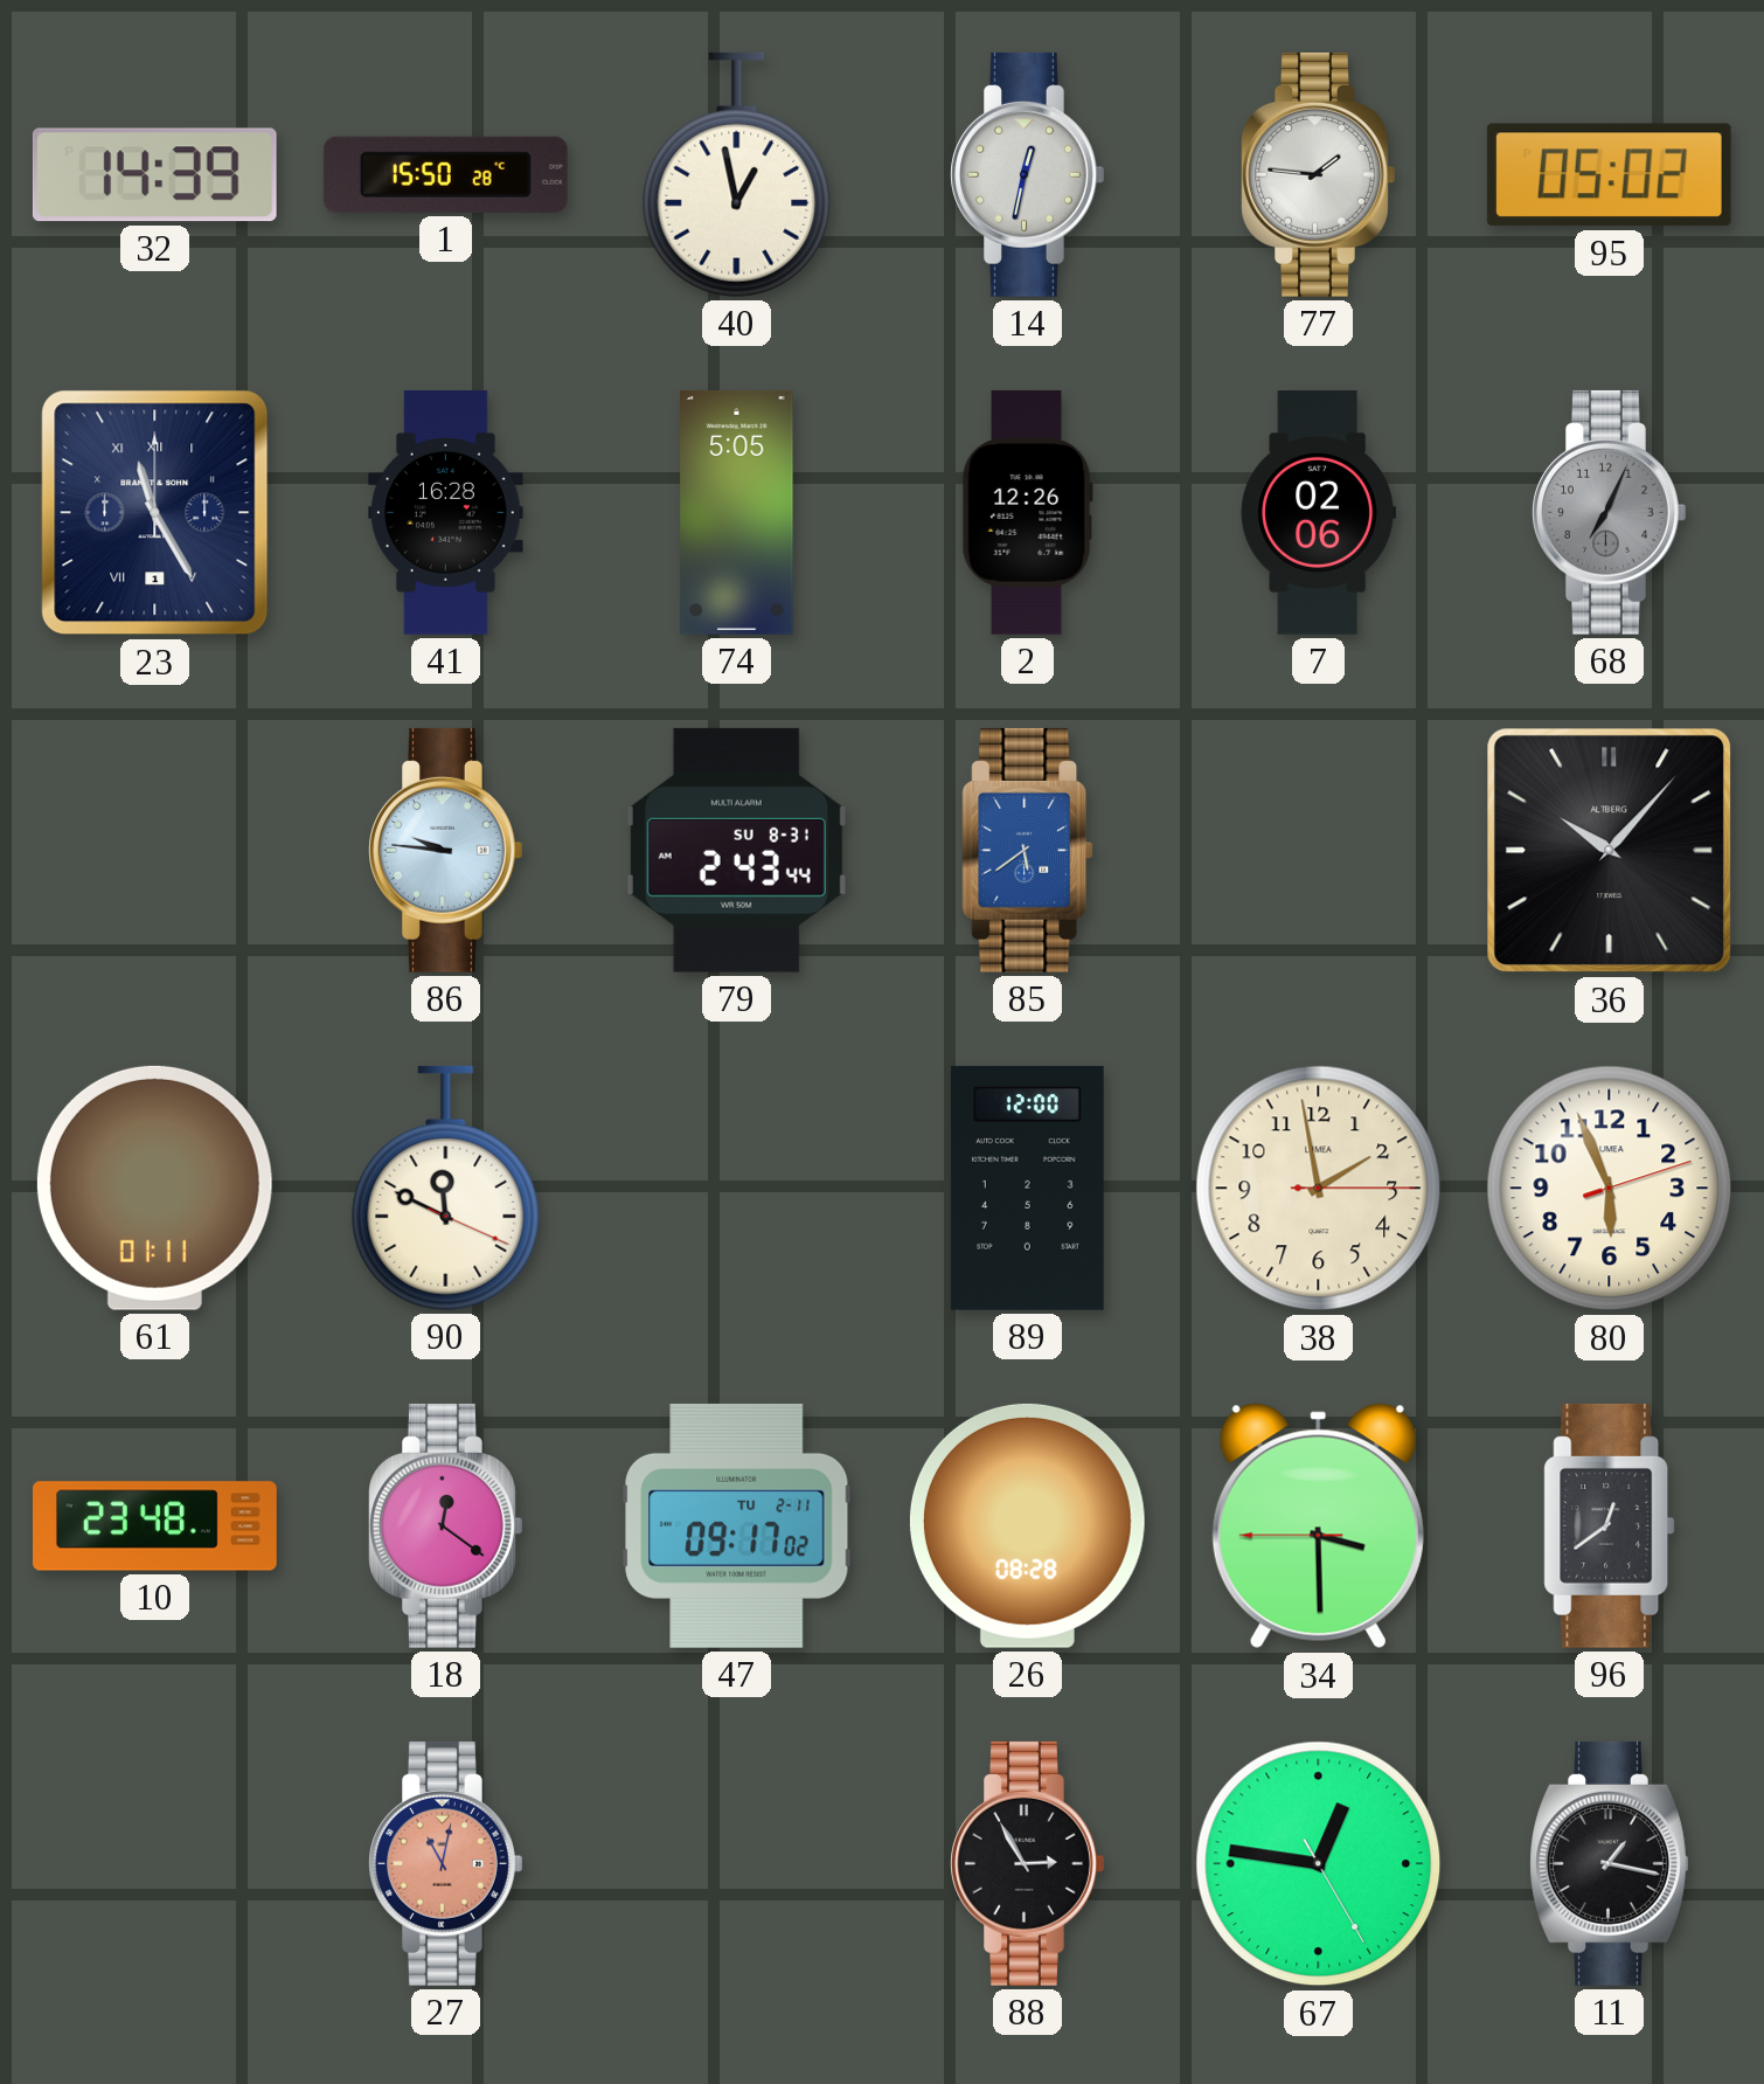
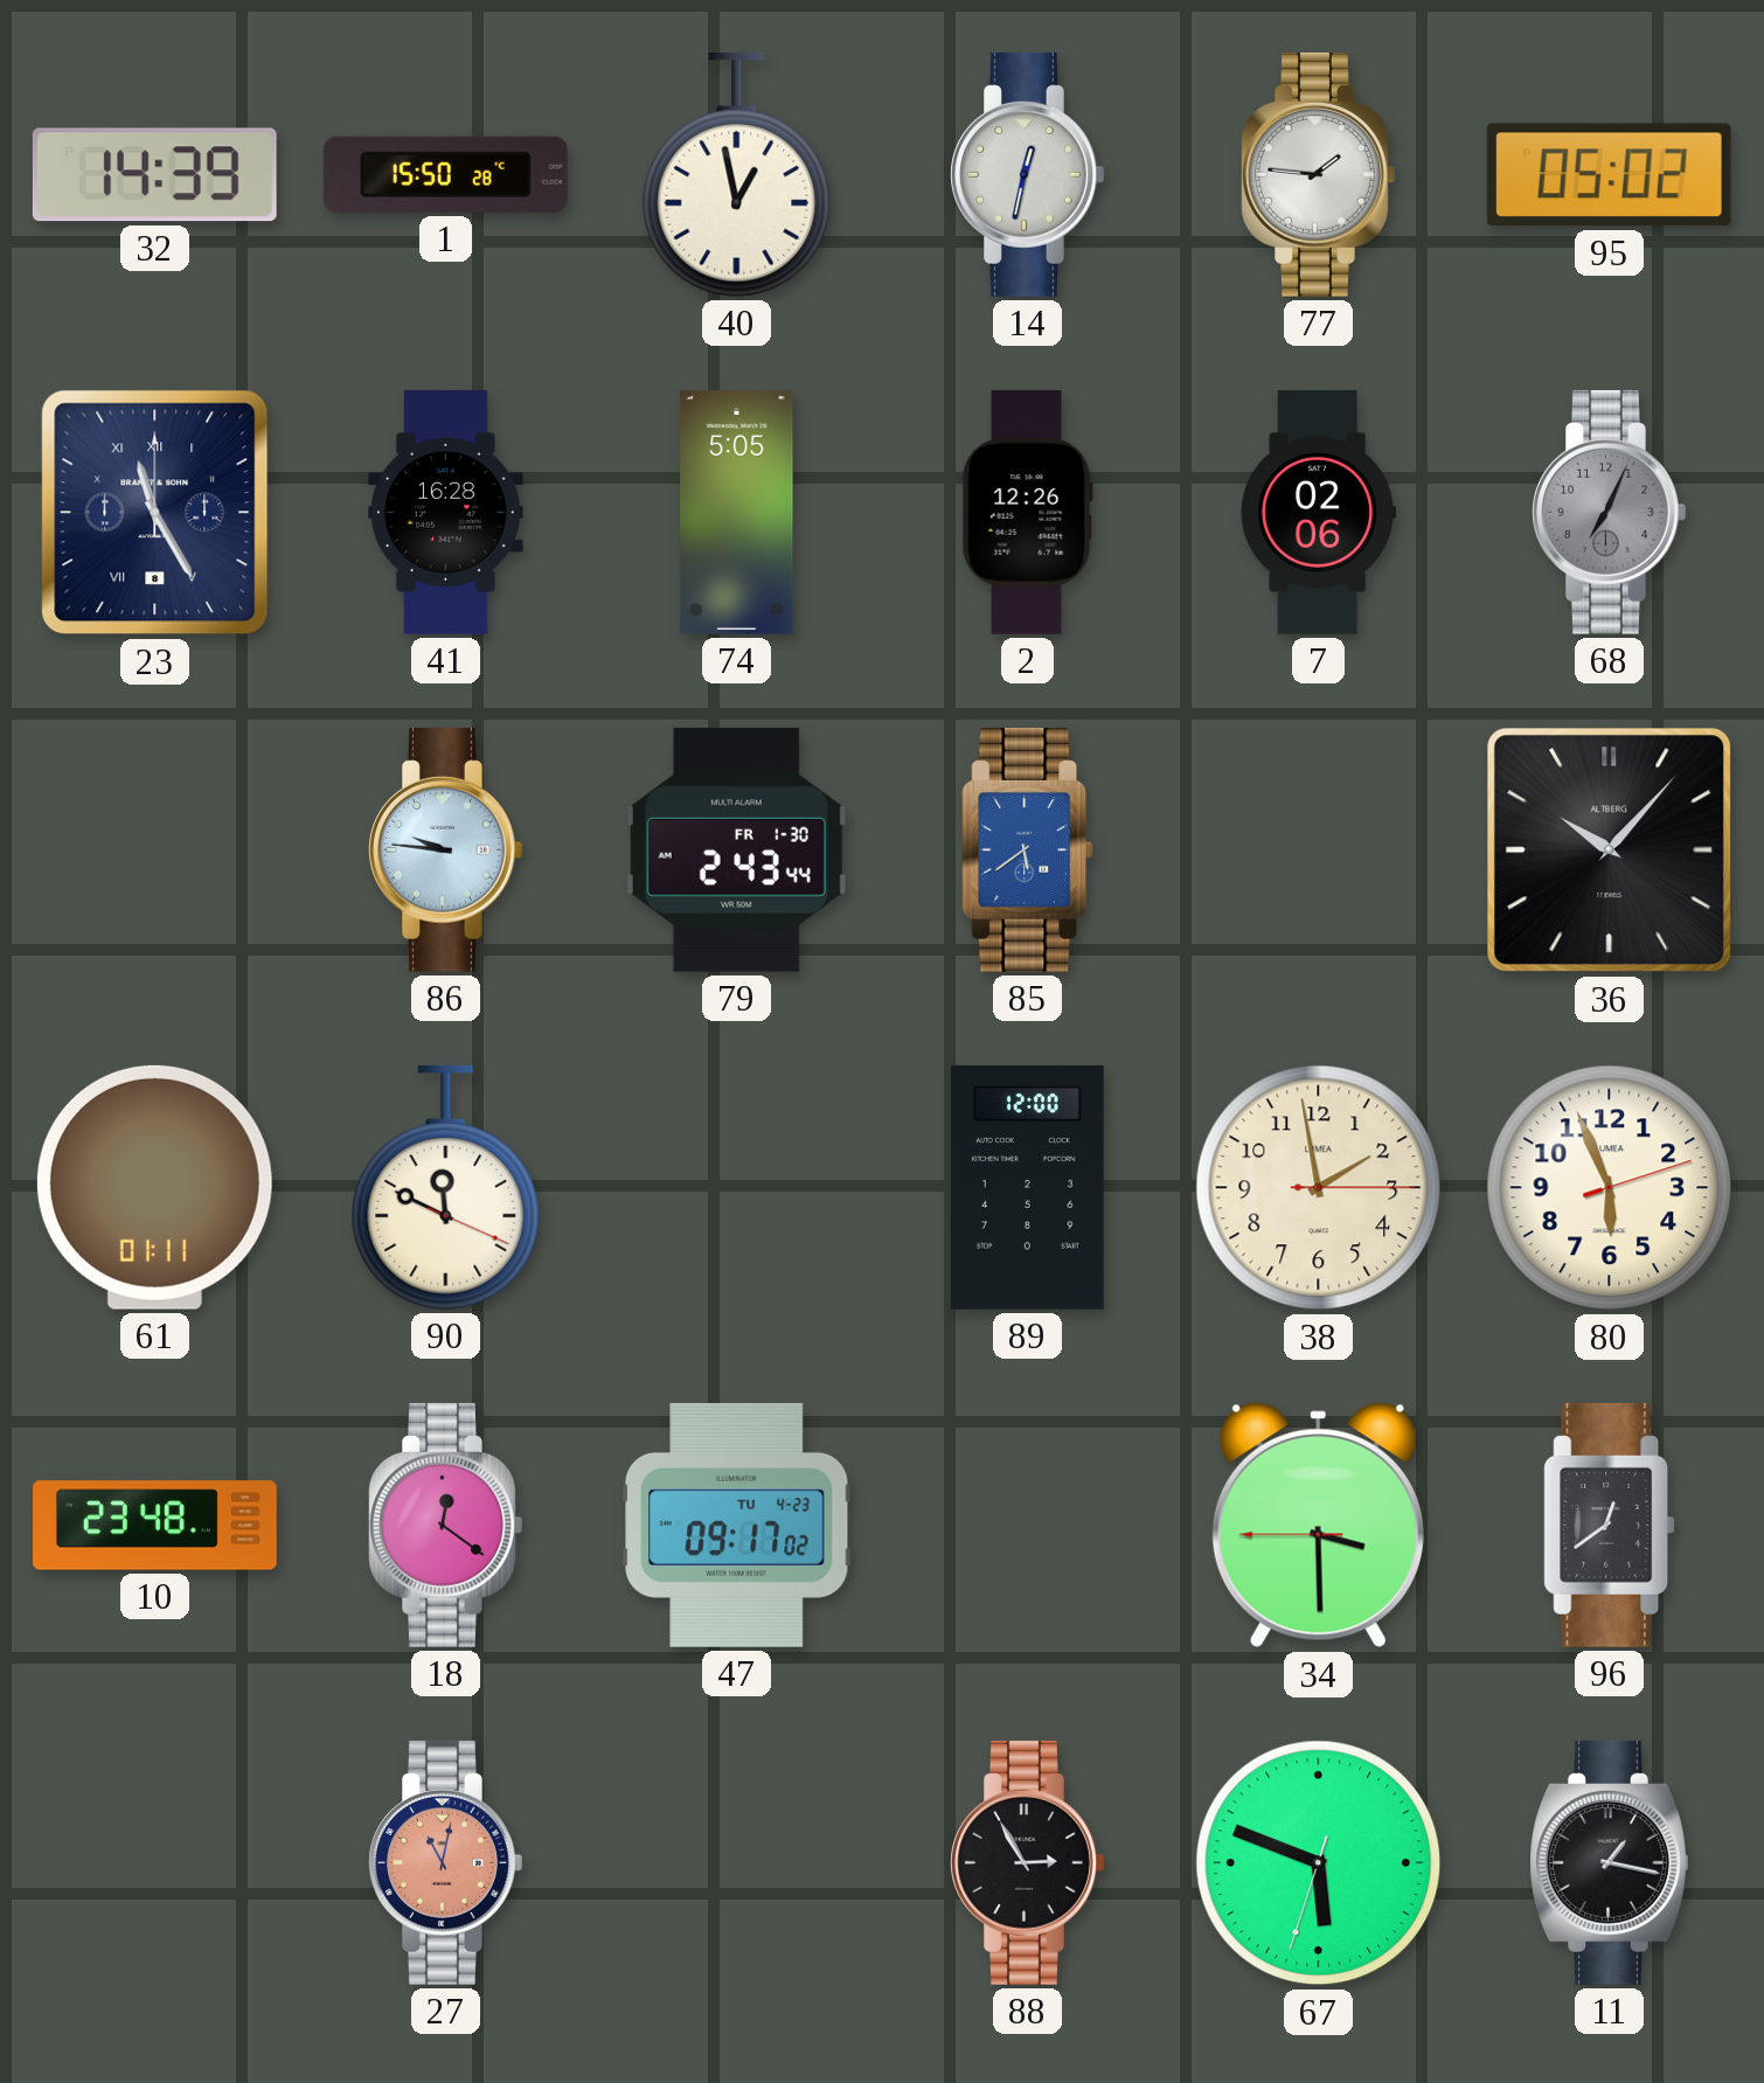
23 date: 1 -> 8
79 date: SU 8-31 -> FR 1-30
47 date: TU 2-11 -> TU 4-23
26: 08:28 -> none
67: 12:46 -> 5:48
